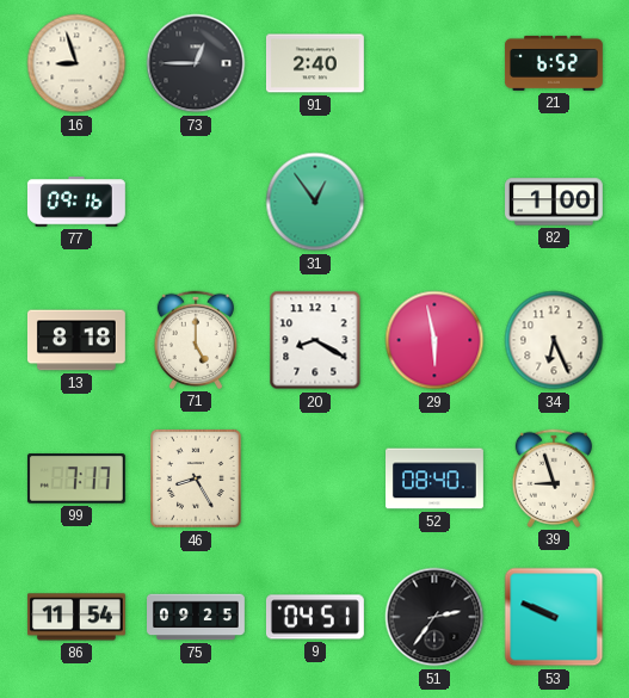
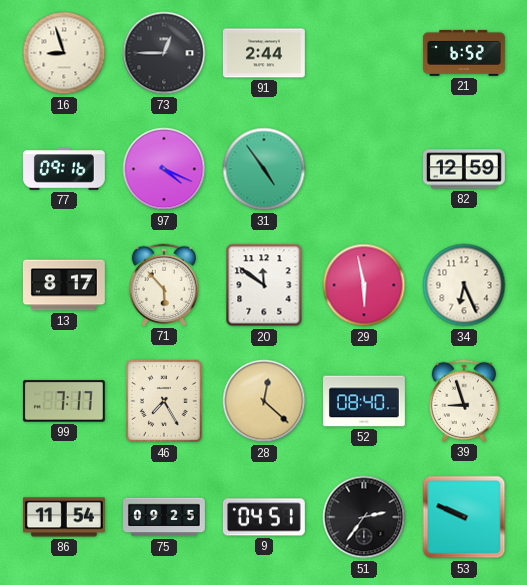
91: 2:40 -> 2:44
97: none -> 4:19
31: 12:54 -> 4:54
82: 1:00 -> 12:59
13: 8:18 -> 8:17
71: 5:00 -> 5:53
20: 8:20 -> 11:51
46: 8:25 -> 7:25
28: none -> 12:22
